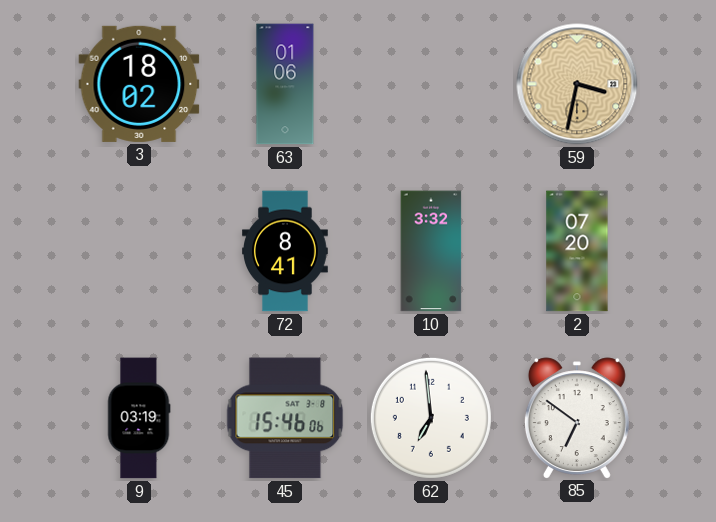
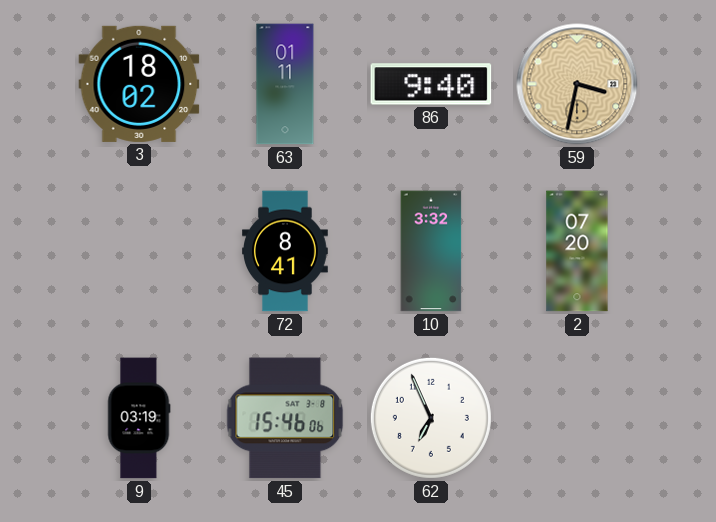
63: 01:06 -> 01:11
86: none -> 9:40
62: 6:59 -> 6:56
85: 6:51 -> none
